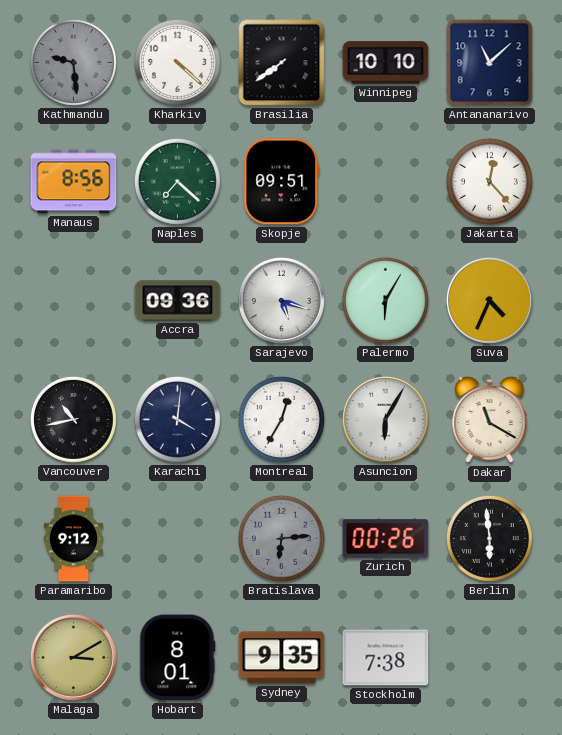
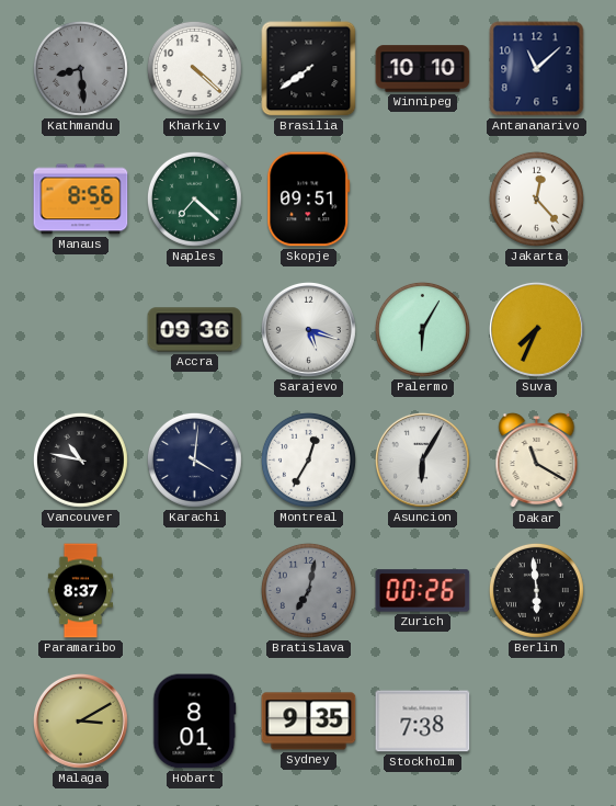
Kathmandu: 9:29 -> 8:29
Suva: 4:34 -> 7:34
Vancouver: 10:43 -> 10:47
Paramaribo: 9:12 -> 8:37
Bratislava: 6:14 -> 7:02
